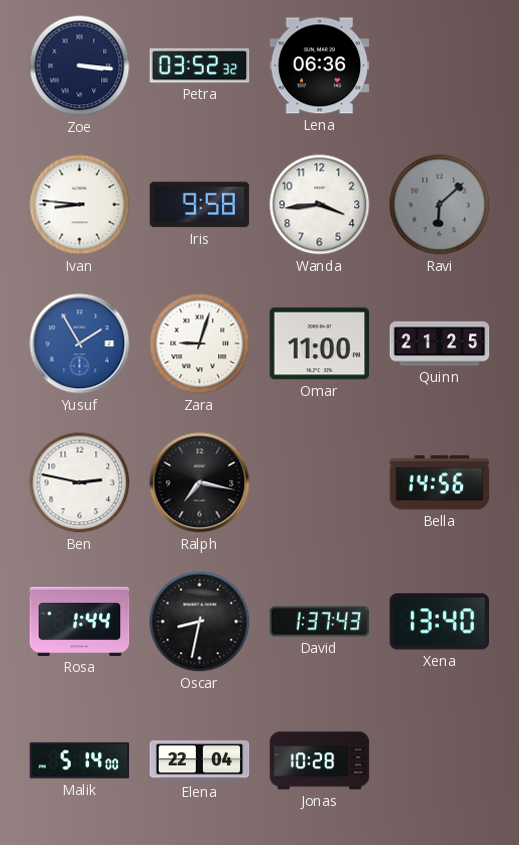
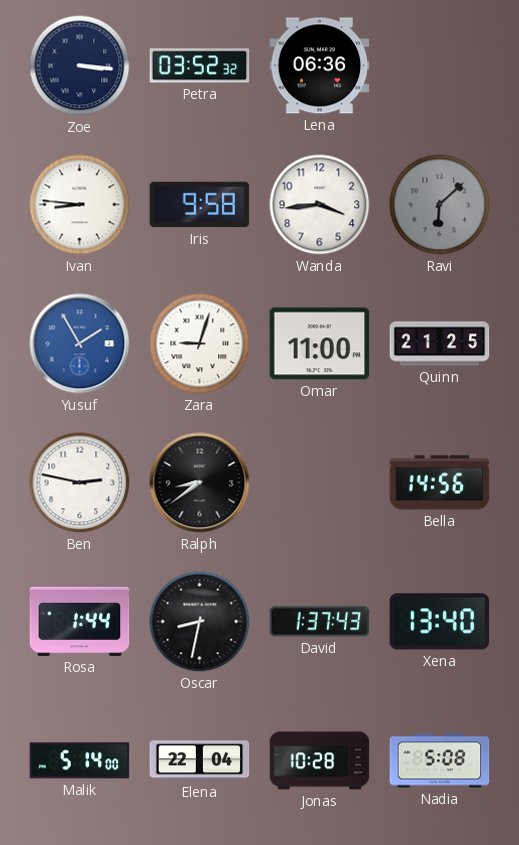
Ralph: 7:17 -> 8:39
Nadia: none -> 5:08
